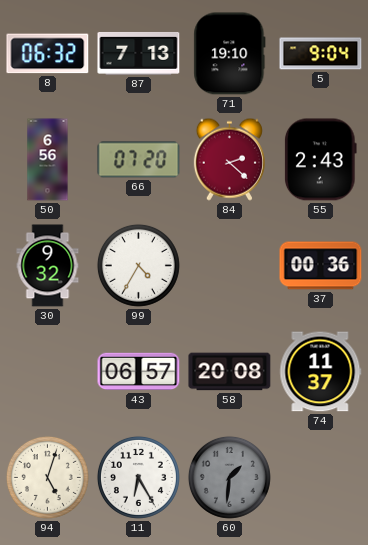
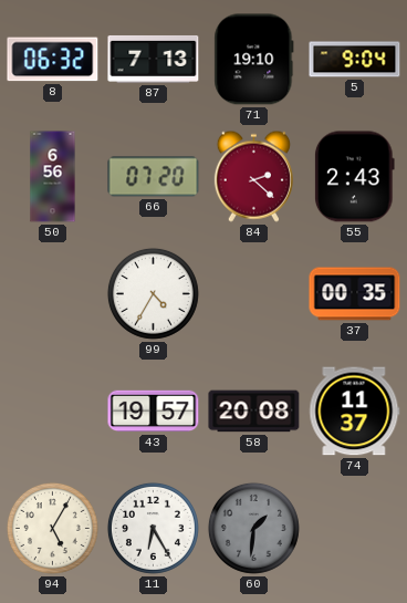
30: 9:32 -> none
37: 00:36 -> 00:35
43: 06:57 -> 19:57
94: 5:03 -> 5:05
